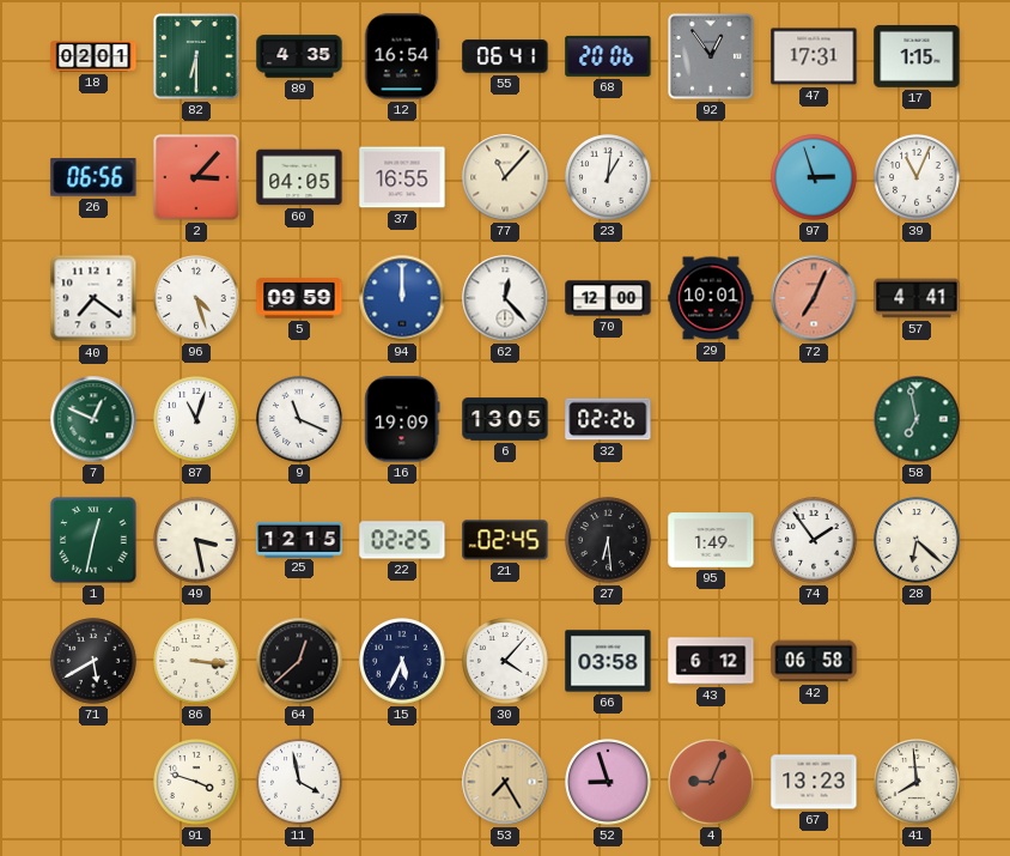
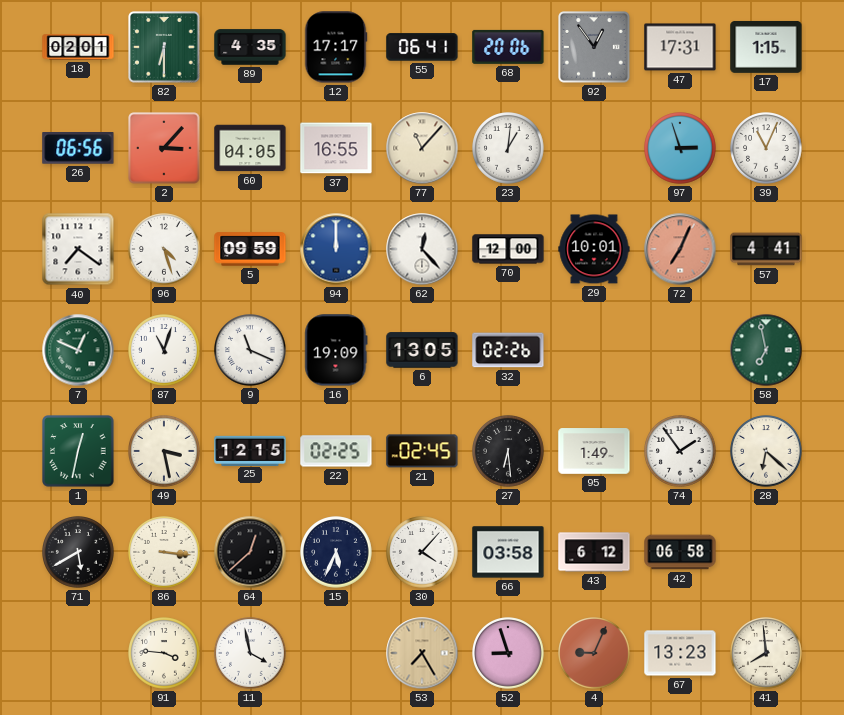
12: 16:54 -> 17:17
91: 3:48 -> 3:46
